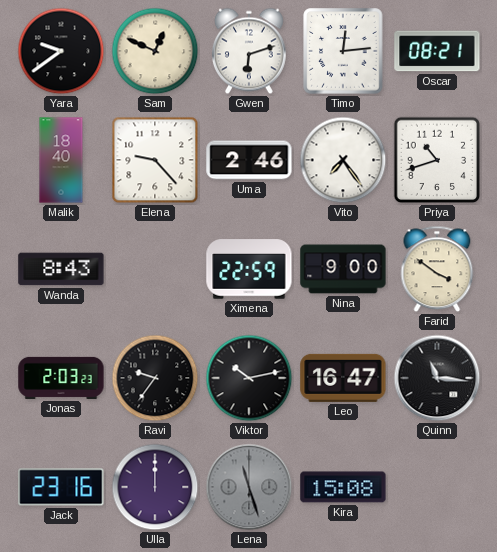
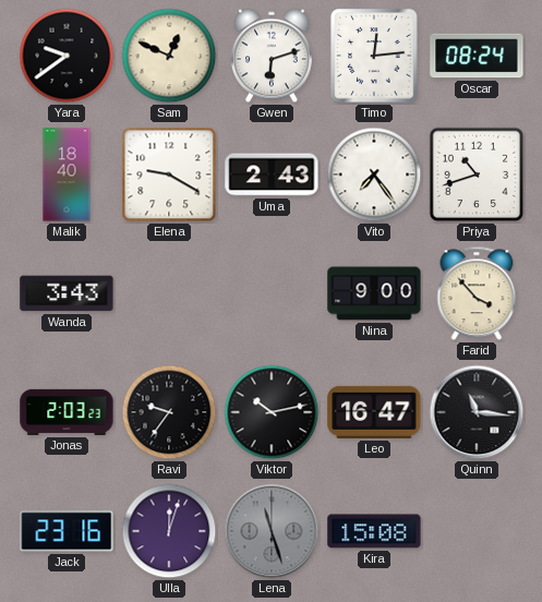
Oscar: 08:21 -> 08:24
Elena: 9:23 -> 9:20
Uma: 2:46 -> 2:43
Wanda: 8:43 -> 3:43
Ximena: 22:59 -> none
Farid: 3:51 -> 3:53
Ulla: 12:00 -> 12:03
